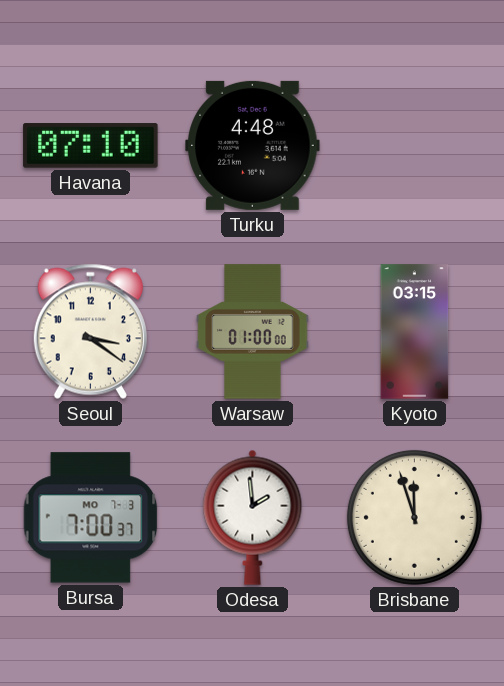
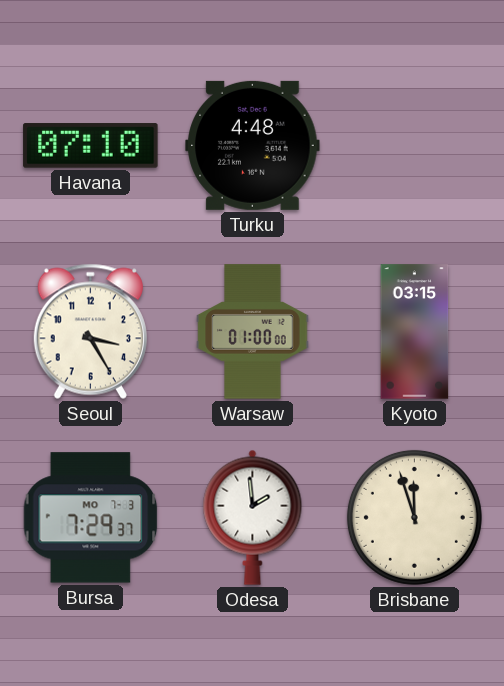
Seoul: 3:21 -> 3:25
Bursa: 7:00 -> 7:29
